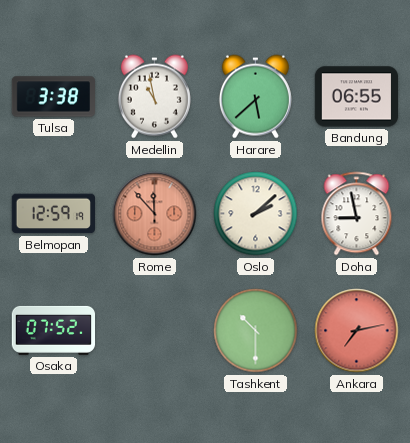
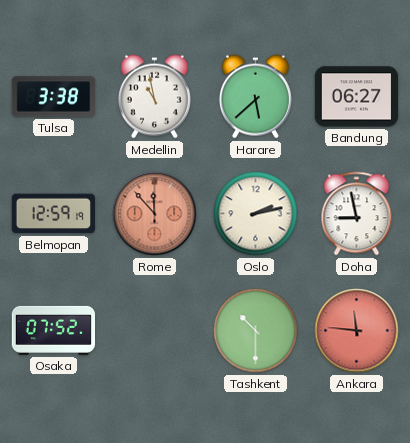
Bandung: 06:55 -> 06:27
Oslo: 2:08 -> 2:13
Ankara: 7:13 -> 11:46
